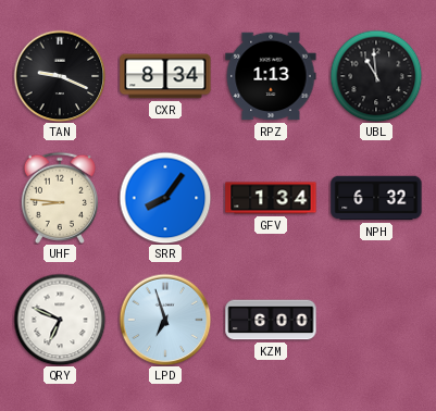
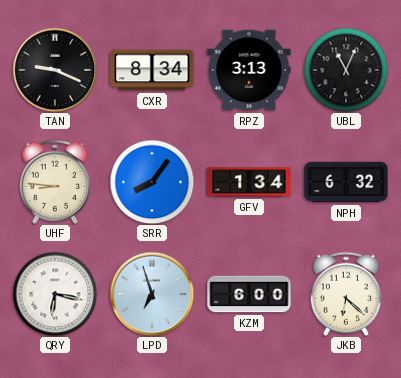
RPZ: 1:13 -> 3:13
UBL: 10:59 -> 11:04
QRY: 6:49 -> 6:17
JKB: none -> 6:22
